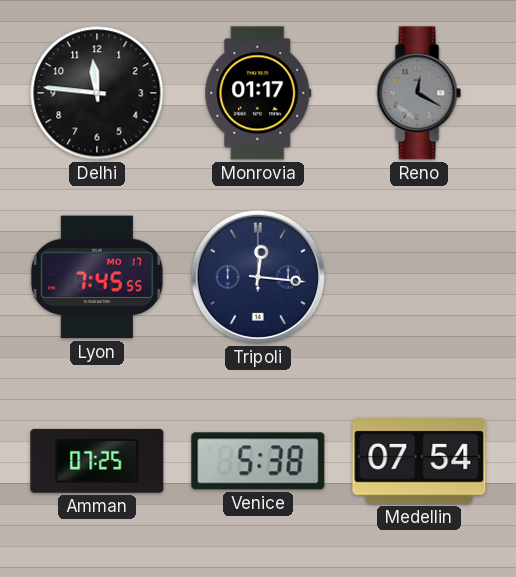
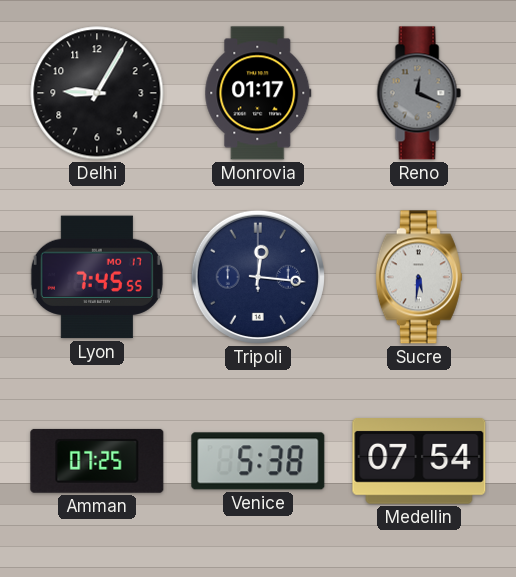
Delhi: 11:46 -> 9:05
Reno: 12:20 -> 12:19
Sucre: none -> 5:31
